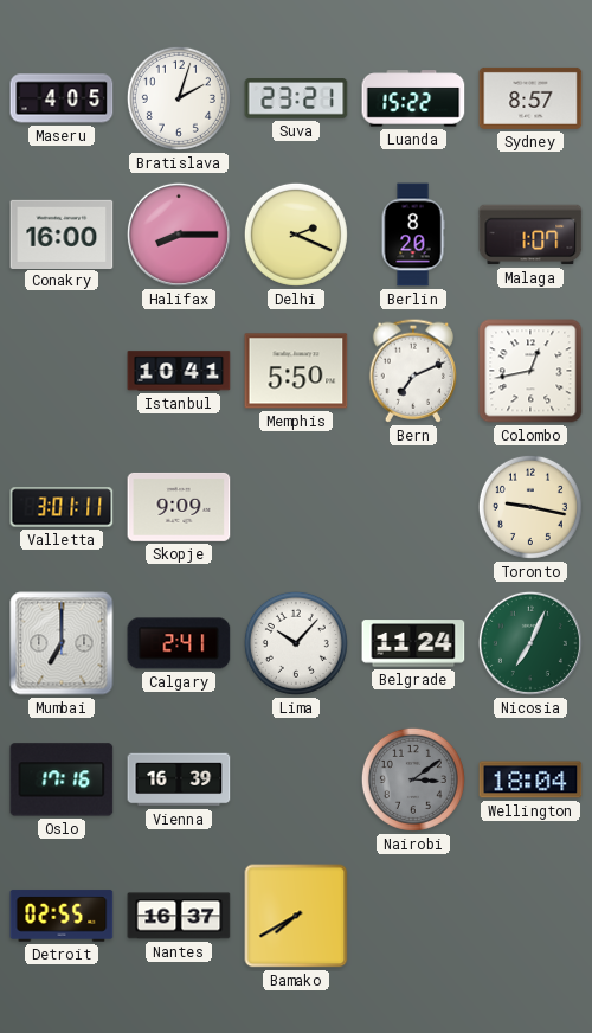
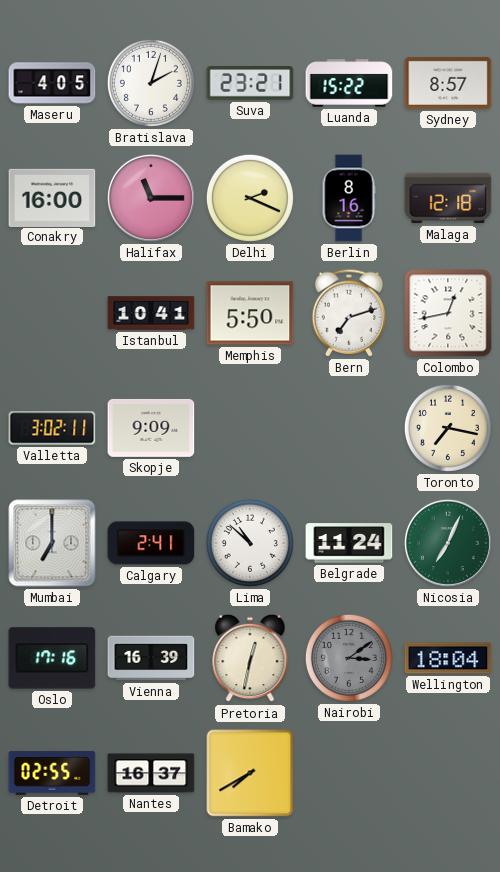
Halifax: 8:15 -> 11:15
Berlin: 8:20 -> 8:16
Malaga: 1:07 -> 12:18
Bern: 7:11 -> 7:12
Valletta: 3:01 -> 3:02
Toronto: 9:17 -> 7:17
Lima: 10:07 -> 10:52
Pretoria: none -> 12:32
